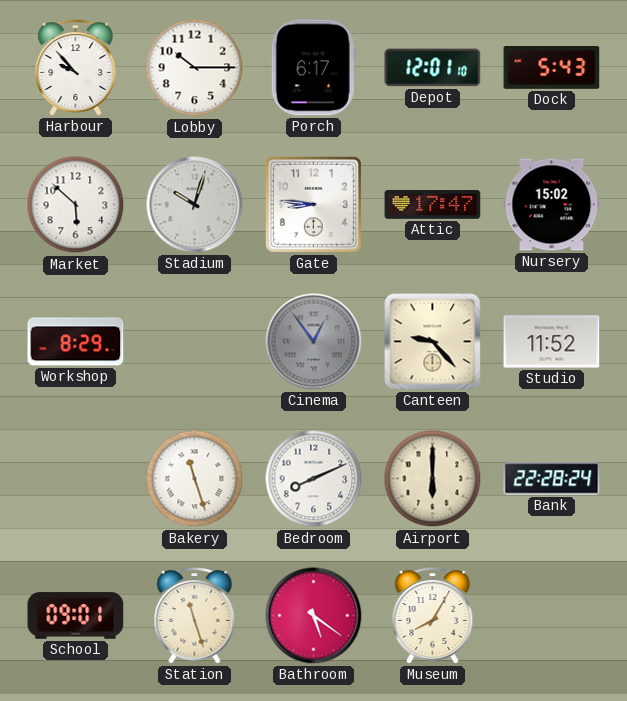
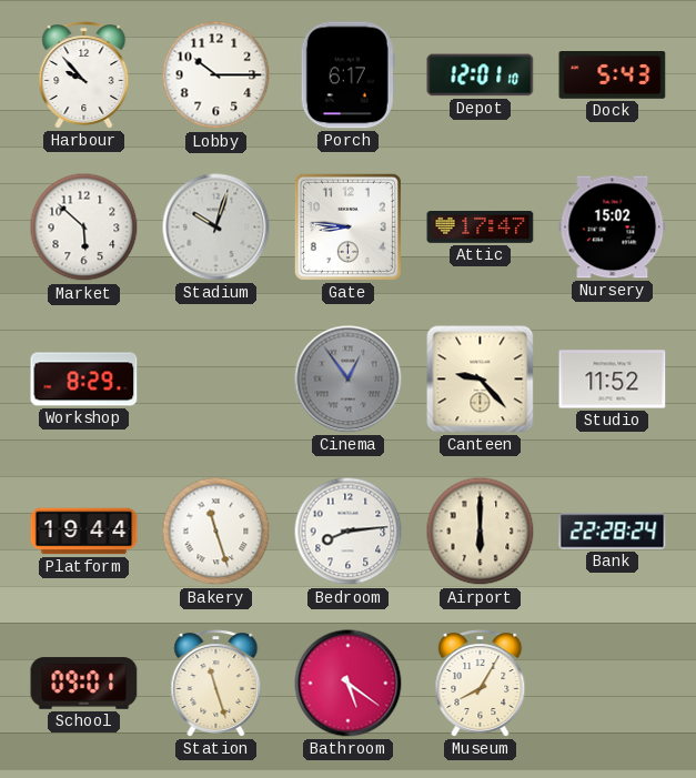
Platform: none -> 19:44
Bedroom: 8:11 -> 8:14
